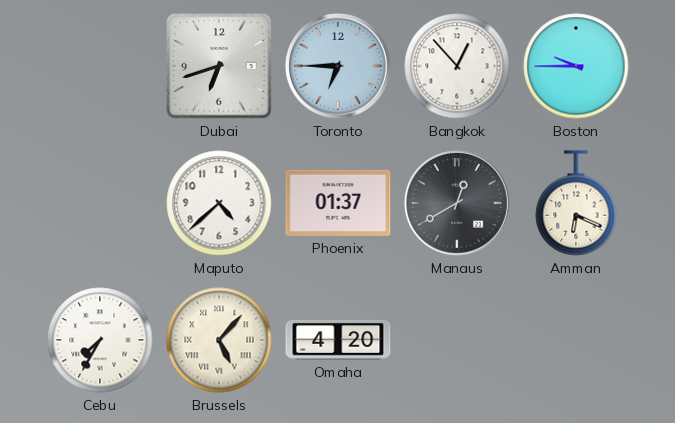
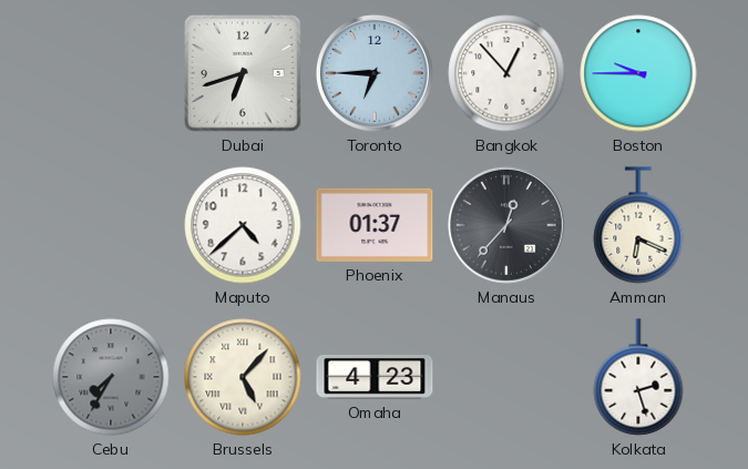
Manaus: 12:40 -> 12:37
Cebu dial: white -> grey
Omaha: 4:20 -> 4:23
Kolkata: none -> 2:27
